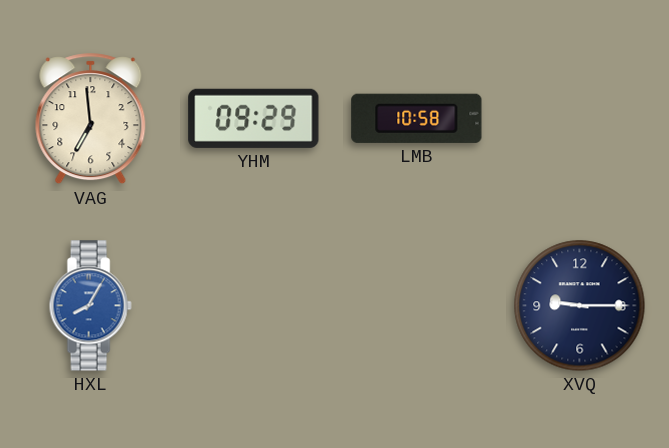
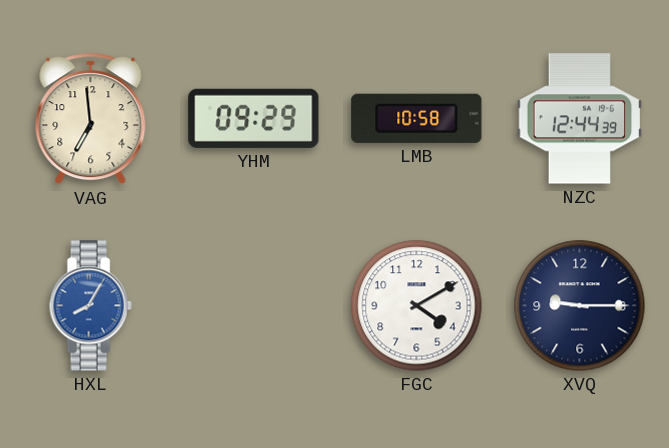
NZC: none -> 12:44
FGC: none -> 4:10
